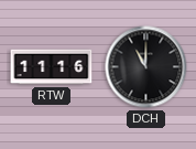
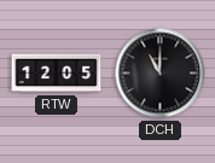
RTW: 11:16 -> 12:05
